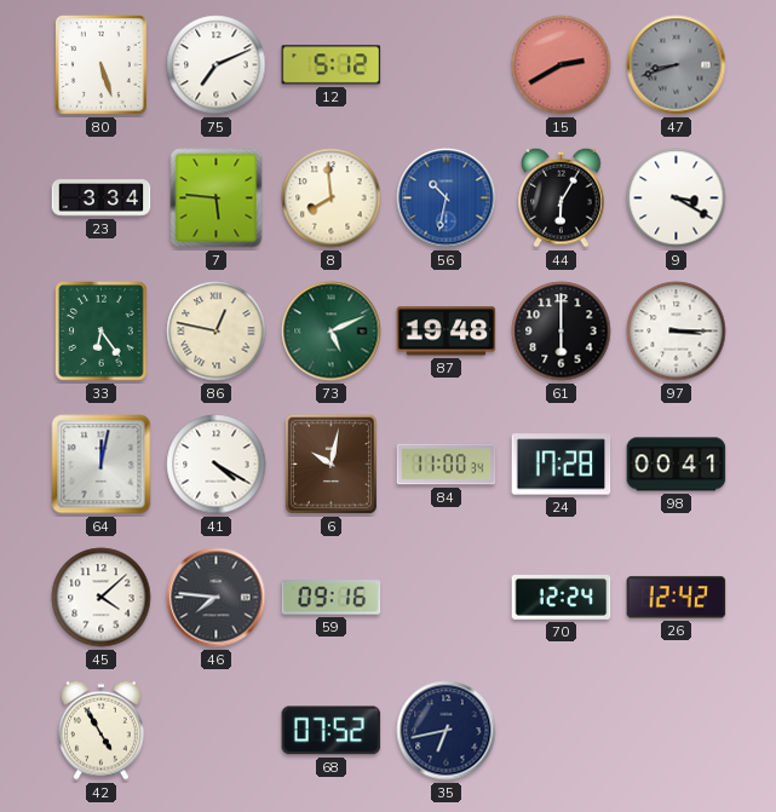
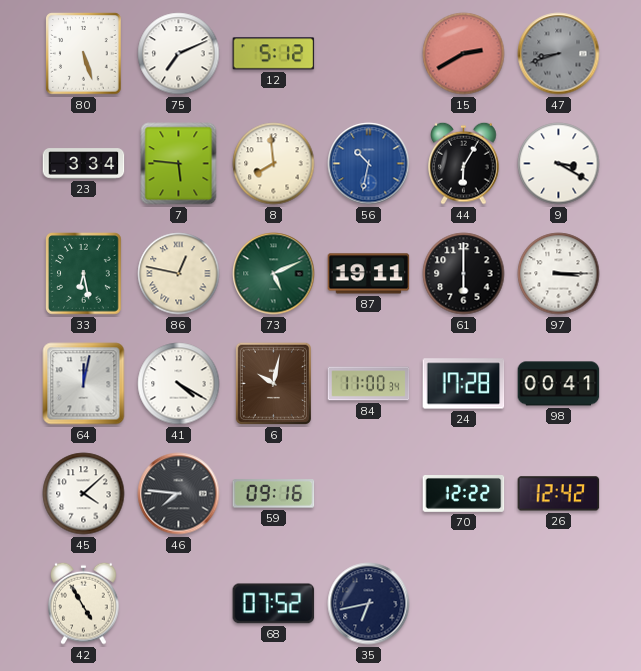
33: 6:24 -> 6:28
87: 19:48 -> 19:11
70: 12:24 -> 12:22
